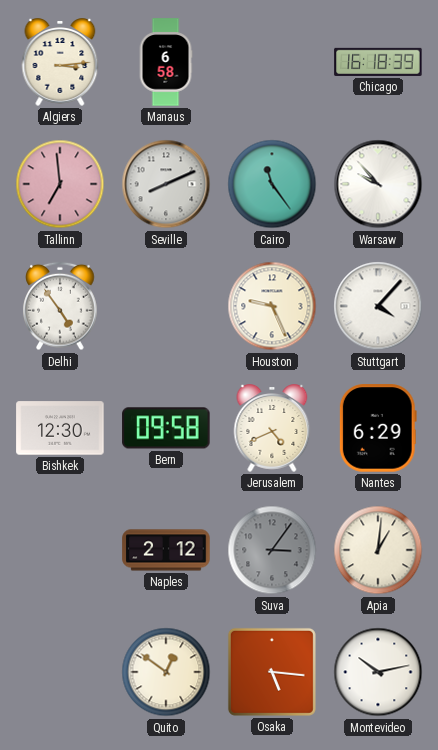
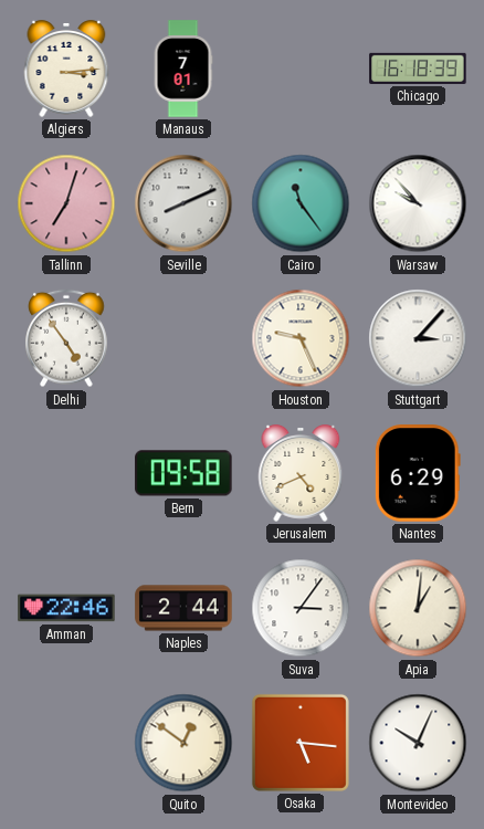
Manaus: 6:58 -> 7:01
Tallinn: 6:59 -> 7:03
Stuttgart: 4:07 -> 3:07
Bishkek: 12:30 -> none
Amman: none -> 22:46
Naples: 2:12 -> 2:44
Suva dial: grey -> white
Montevideo: 10:13 -> 10:04
